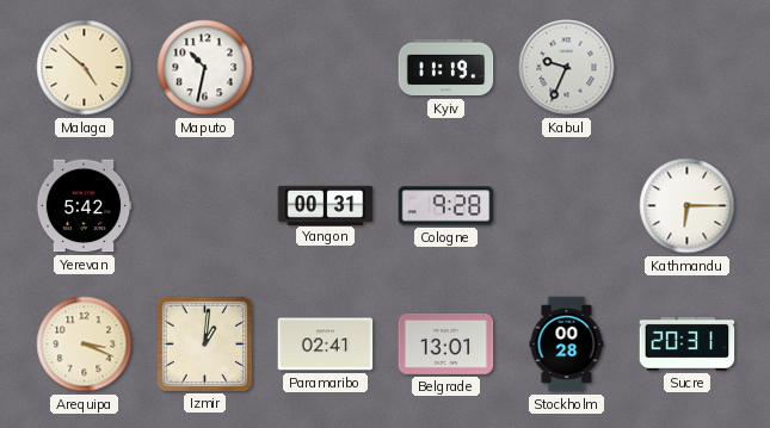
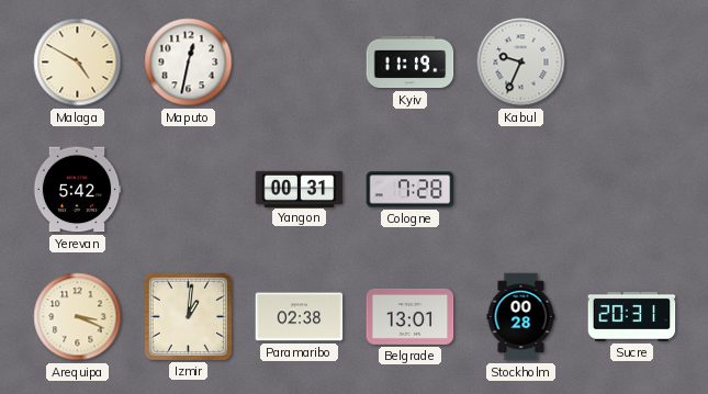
Malaga: 4:52 -> 4:50
Maputo: 10:32 -> 12:32
Cologne: 9:28 -> 7:28
Kathmandu: 6:15 -> none
Paramaribo: 02:41 -> 02:38
